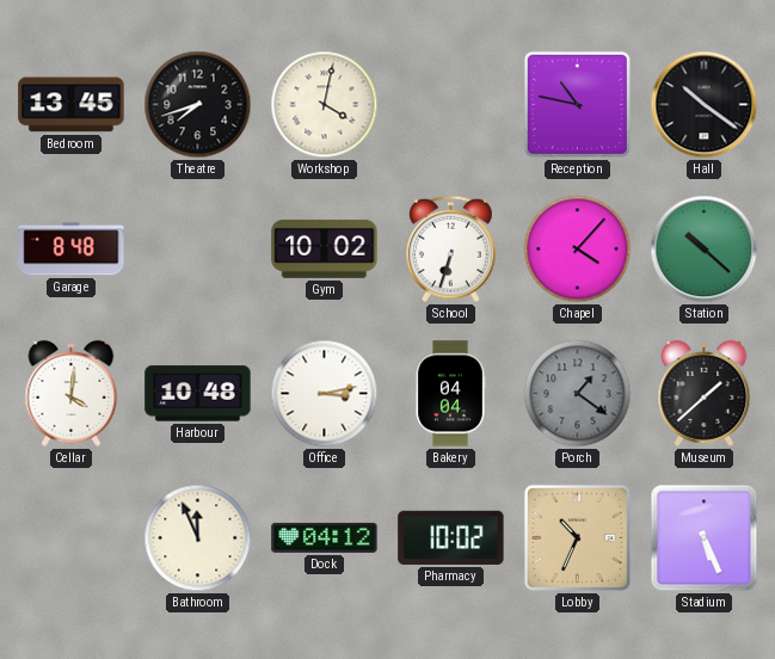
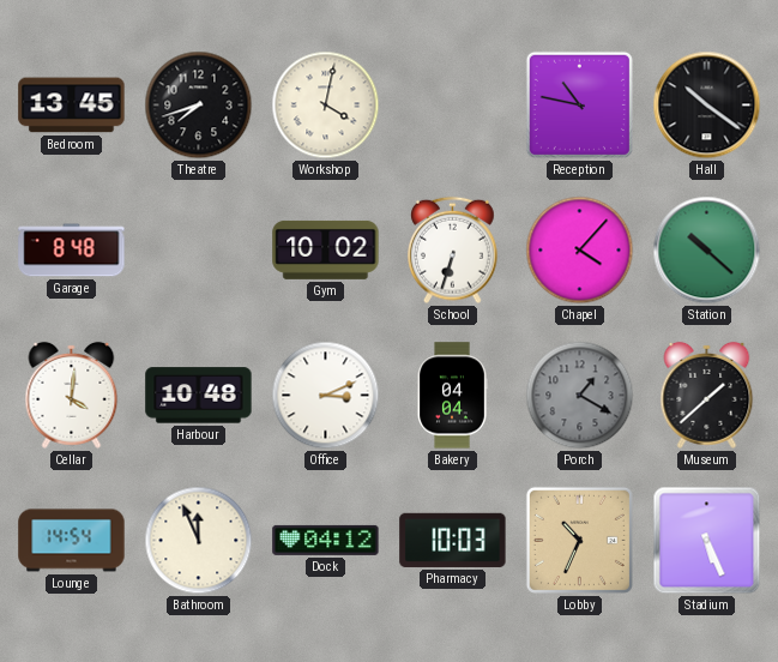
Office: 3:13 -> 3:11
Porch: 1:21 -> 1:20
Lounge: none -> 14:54
Pharmacy: 10:02 -> 10:03
